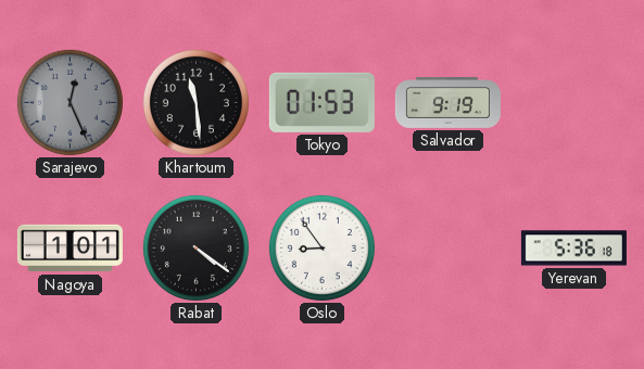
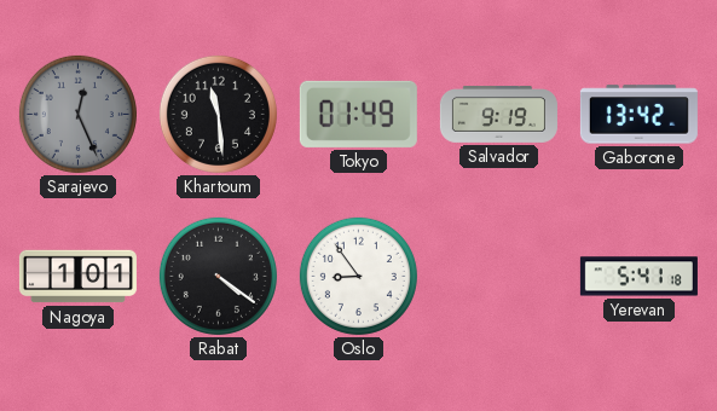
Tokyo: 01:53 -> 01:49
Gaborone: none -> 13:42
Yerevan: 5:36 -> 5:41
